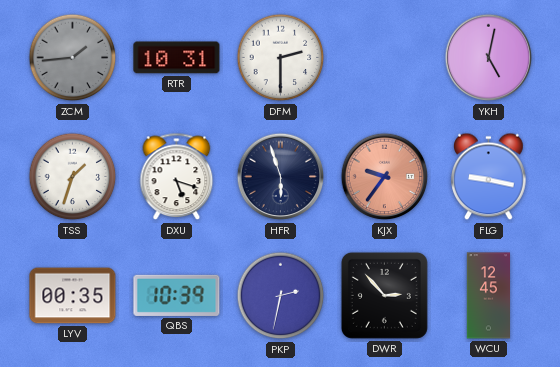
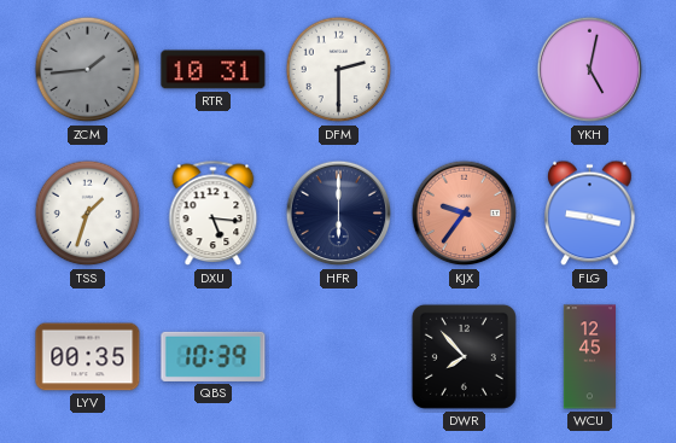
DXU: 5:18 -> 5:16
HFR: 5:57 -> 6:00
PKP: 2:32 -> none
DWR: 2:53 -> 7:53
